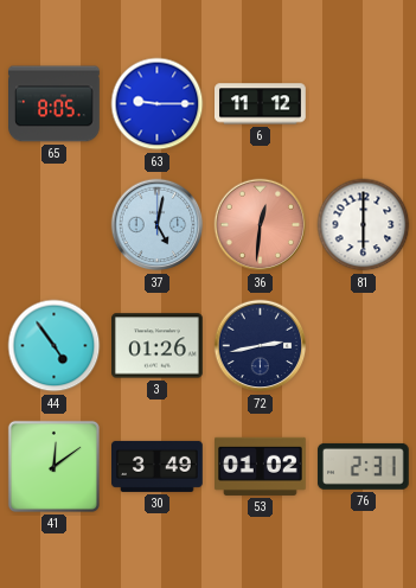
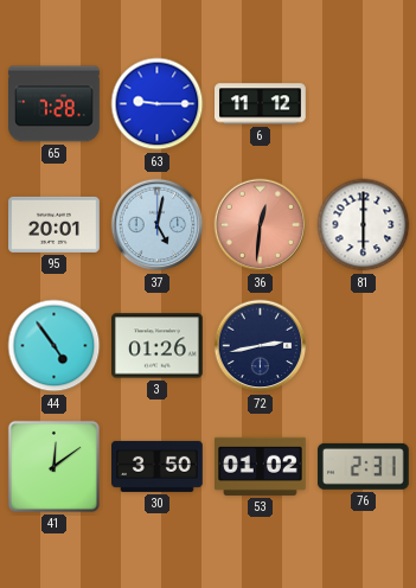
65: 8:05 -> 7:28
95: none -> 20:01
30: 3:49 -> 3:50
